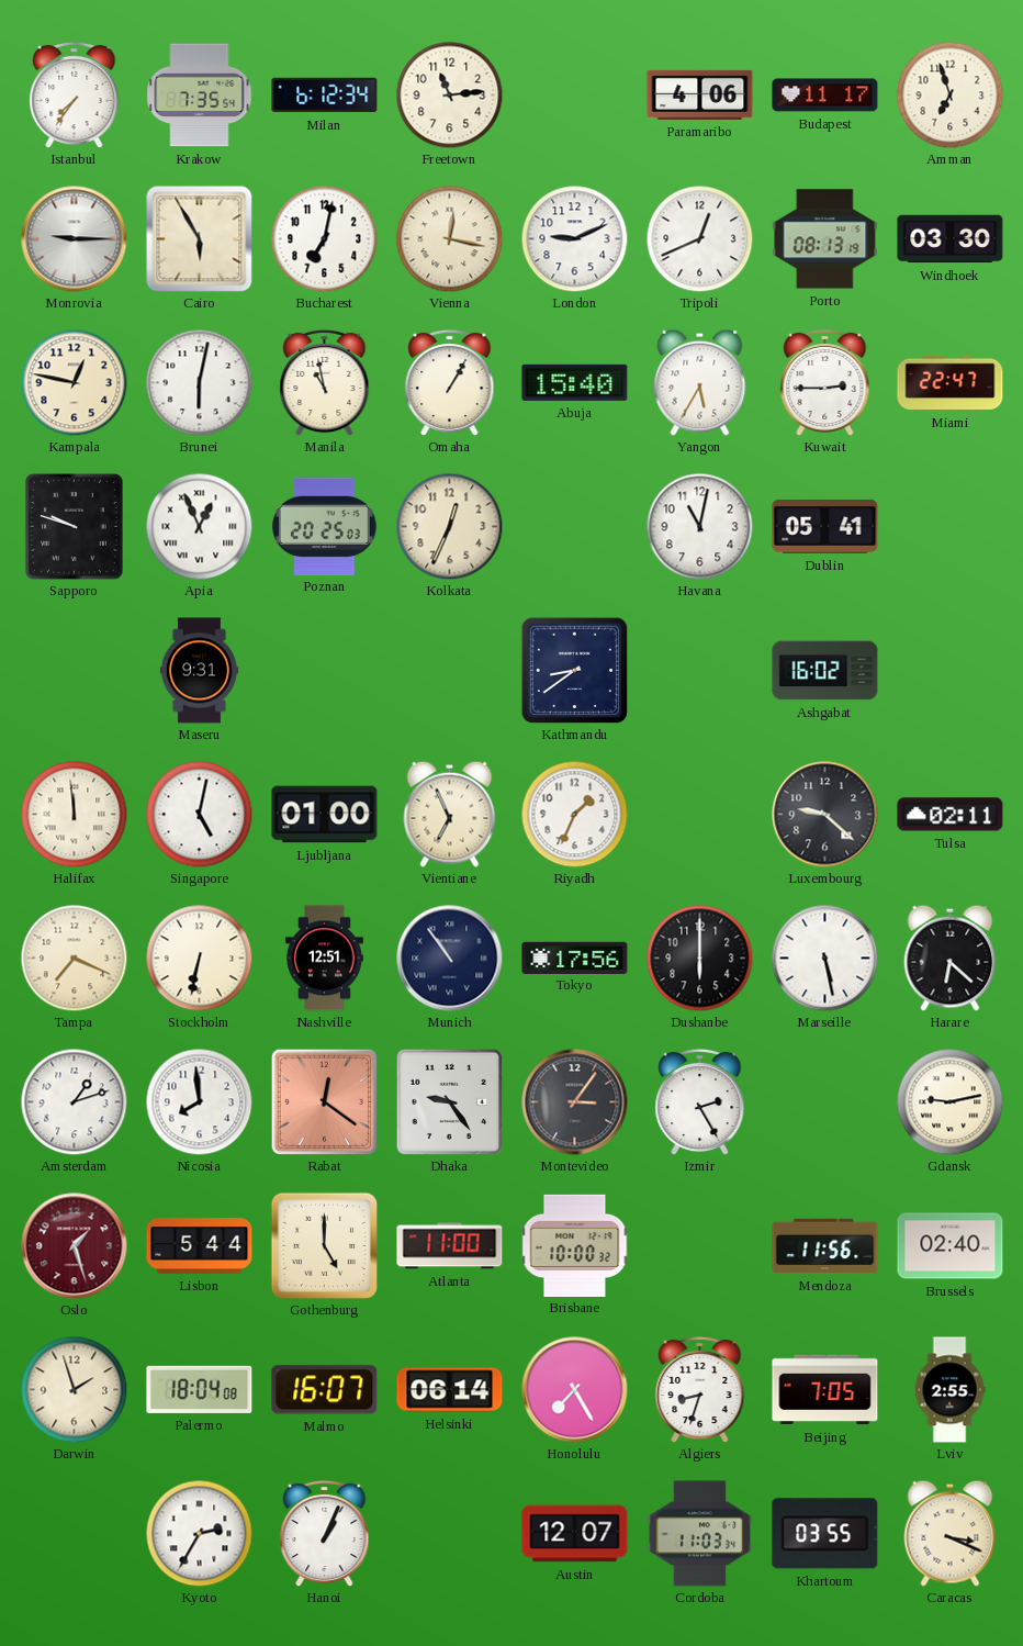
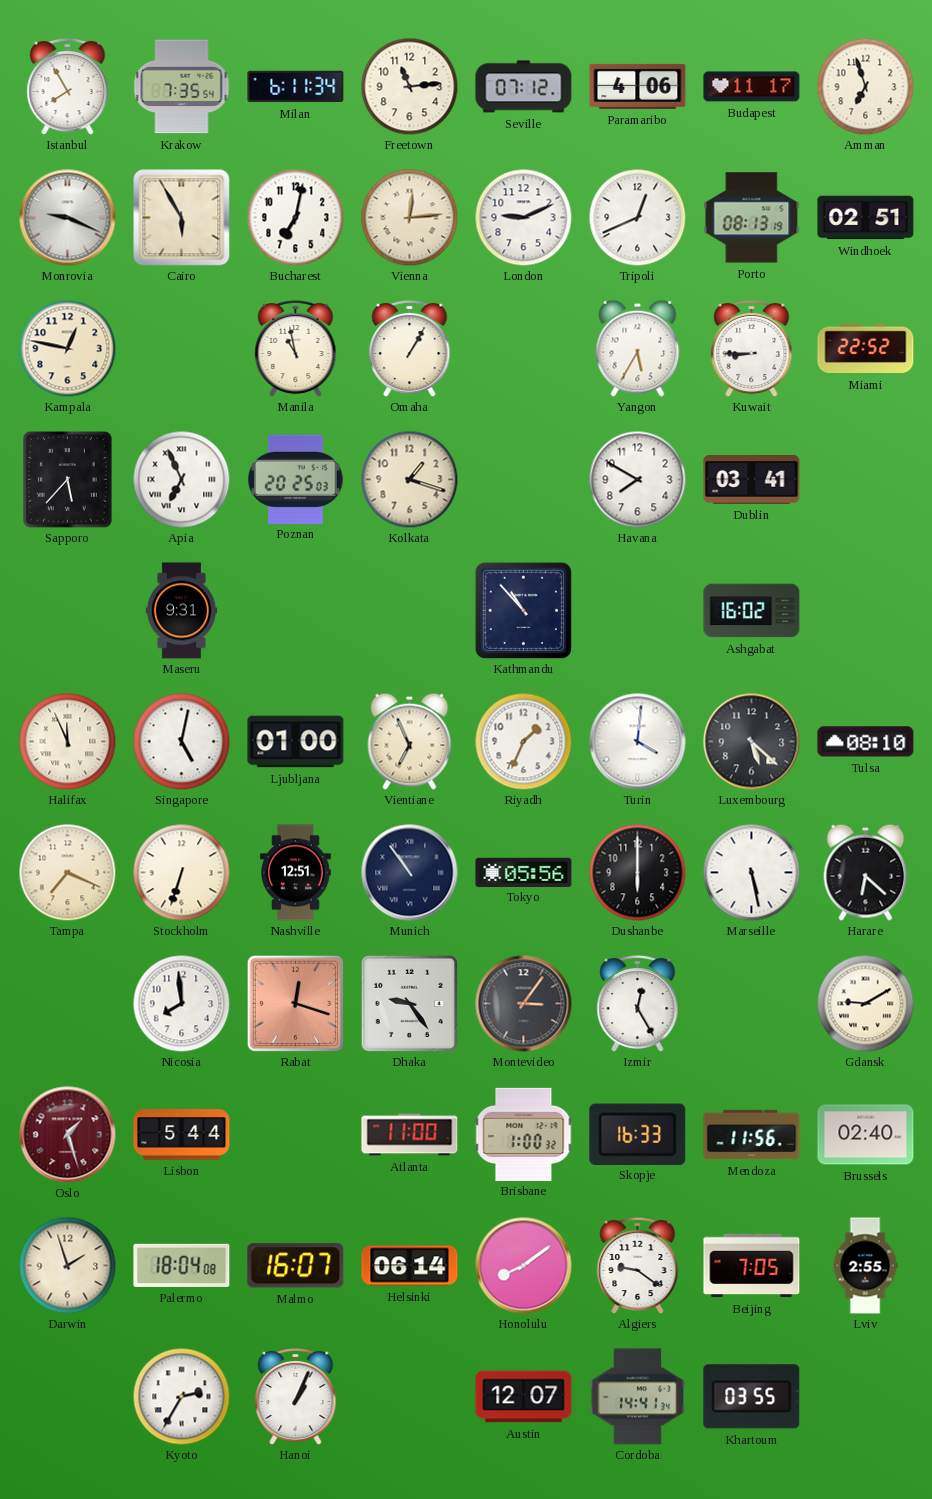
Istanbul: 7:36 -> 7:55
Milan: 6:12 -> 6:11
Seville: none -> 07:12
Monrovia: 9:15 -> 9:19
Vienna: 12:17 -> 12:14
Windhoek: 03:30 -> 02:51
Brunei: 6:02 -> none
Abuja: 15:40 -> none
Kuwait: 2:45 -> 8:45
Miami: 22:47 -> 22:52
Sapporo: 9:48 -> 5:37
Apia: 12:56 -> 6:56
Kolkata: 12:34 -> 1:18
Havana: 11:02 -> 7:50
Dublin: 05:41 -> 03:41
Kathmandu: 8:39 -> 10:53
Halifax: 11:59 -> 11:56
Turin: none -> 4:01
Luxembourg: 9:22 -> 5:22
Tulsa: 02:11 -> 08:10
Stockholm: 6:32 -> 6:33
Tokyo: 17:56 -> 05:56
Amsterdam: 1:12 -> none
Rabat: 12:21 -> 12:18
Izmir: 2:25 -> 12:25
Gdansk: 9:13 -> 9:10
Gothenburg: 5:00 -> none
Brisbane: 10:00 -> 1:00
Skopje: none -> 16:33
Honolulu: 7:25 -> 8:09
Algiers: 8:33 -> 9:21
Cordoba: 11:03 -> 14:41
Caracas: 3:19 -> none
